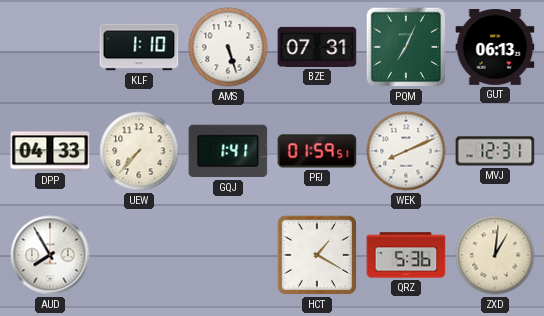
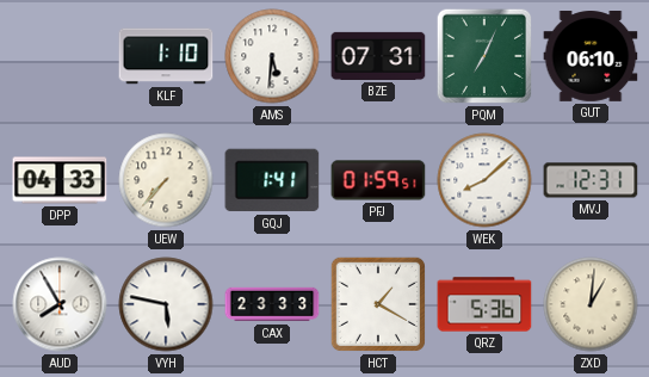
AMS: 5:27 -> 5:31
GUT: 06:13 -> 06:10
WEK: 8:11 -> 8:08
VYH: none -> 5:47
CAX: none -> 23:33
